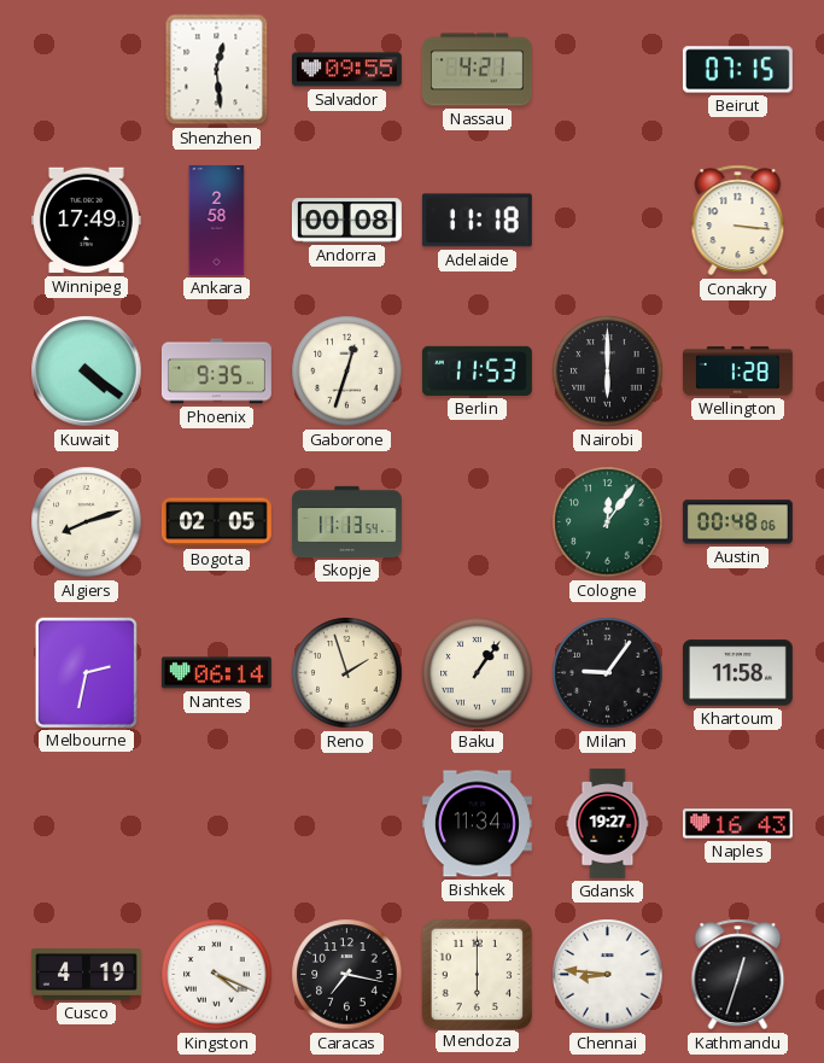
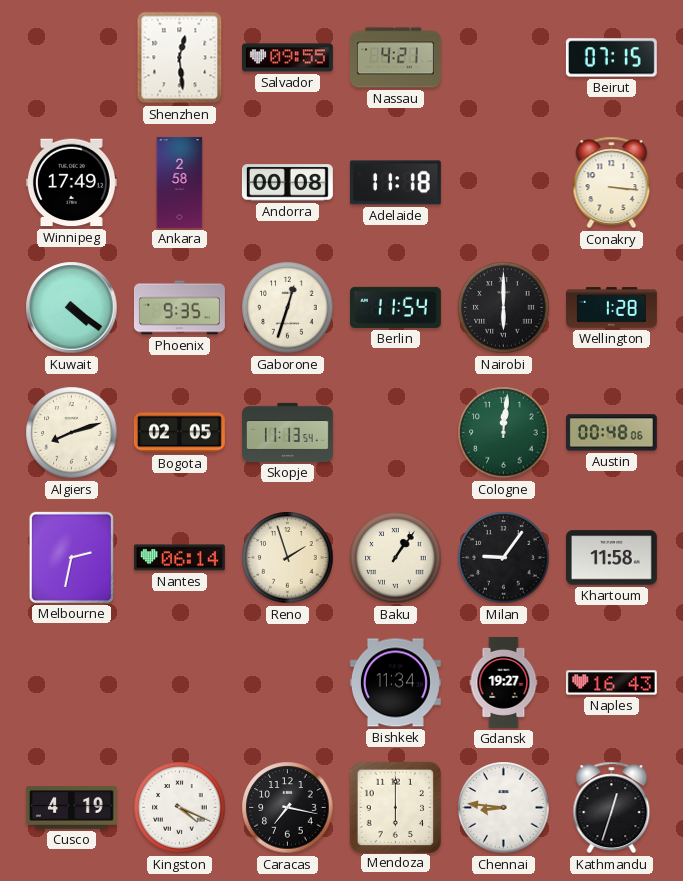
Berlin: 11:53 -> 11:54
Cologne: 12:06 -> 12:01
